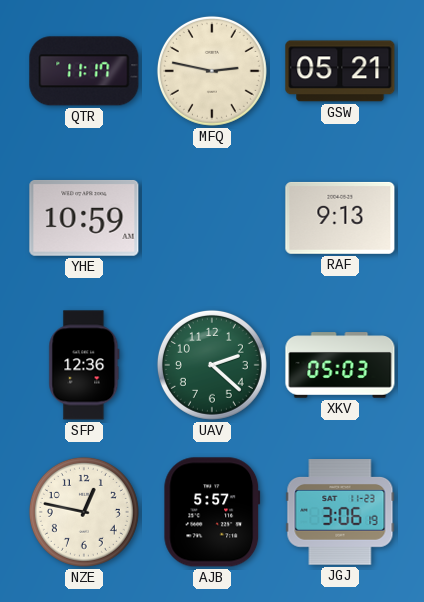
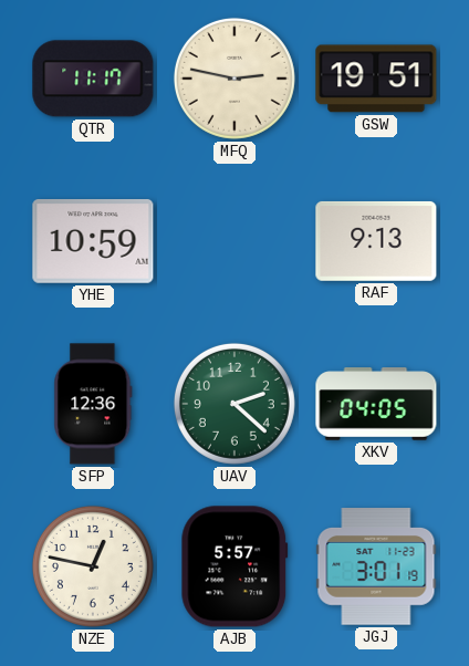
GSW: 05:21 -> 19:51
XKV: 05:03 -> 04:05
JGJ: 3:06 -> 3:01
